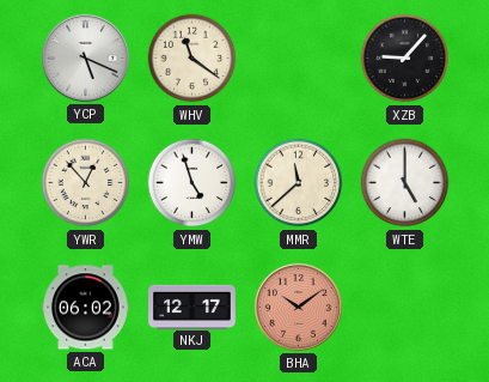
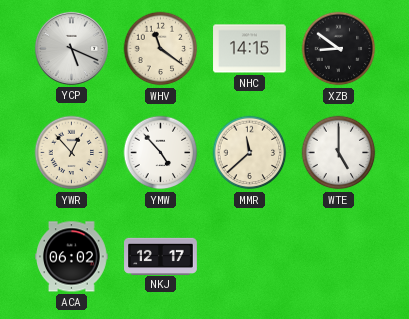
NHC: none -> 14:15
XZB: 9:07 -> 8:51
YMW: 4:57 -> 4:53
BHA: 10:09 -> none
